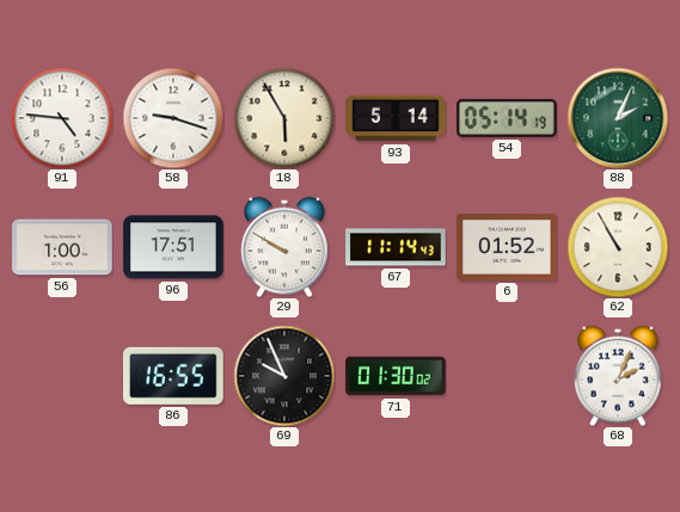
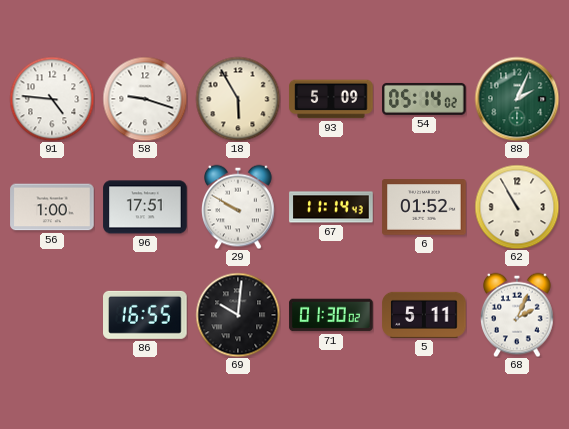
93: 5:14 -> 5:09
54: 05:14:19 -> 05:14:02
69: 9:56 -> 10:01
5: none -> 5:11
